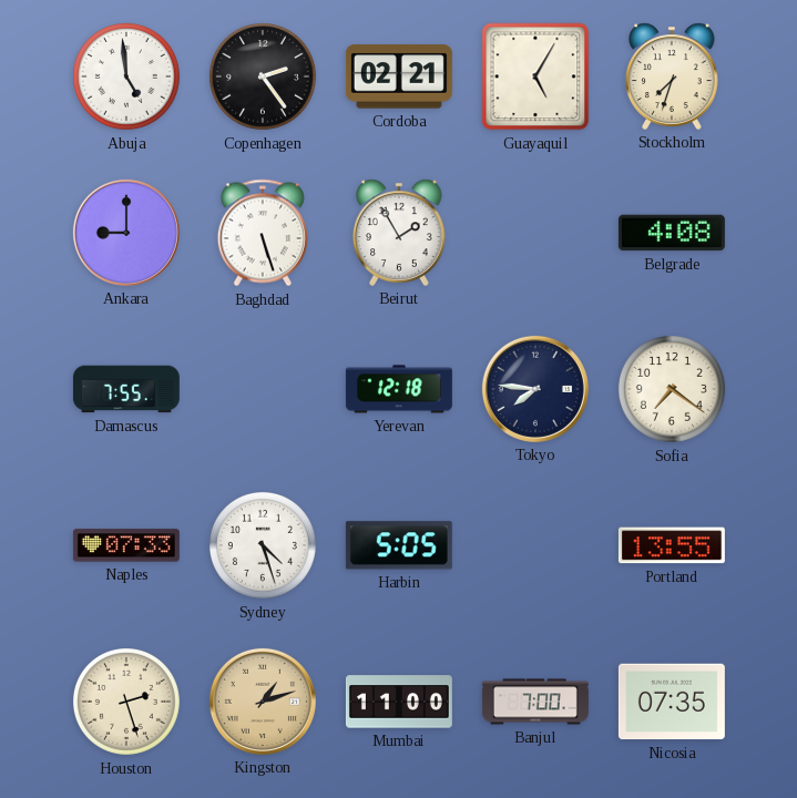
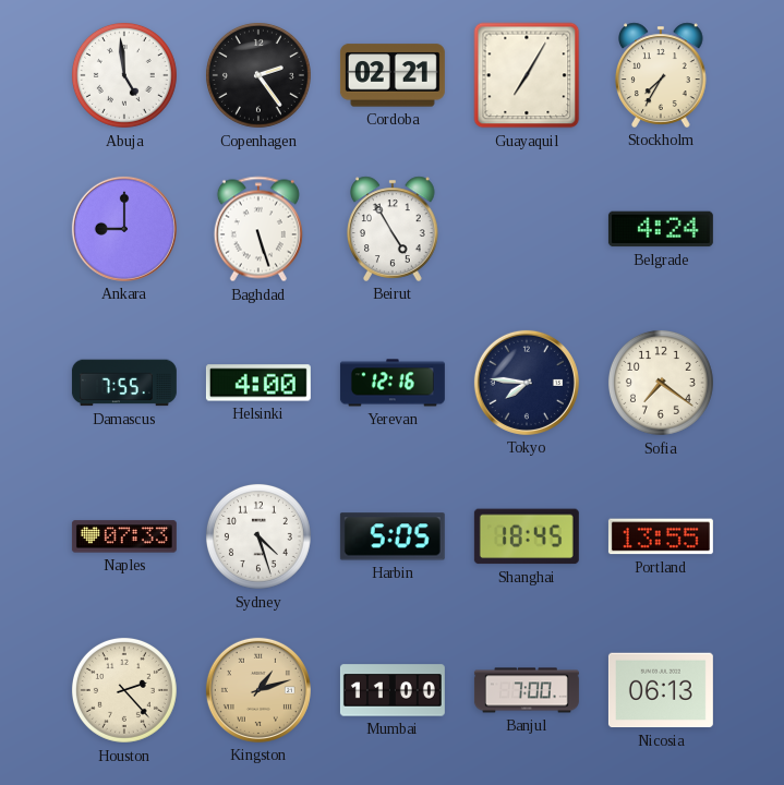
Guayaquil: 5:05 -> 7:05
Stockholm: 7:33 -> 7:35
Beirut: 1:55 -> 4:55
Belgrade: 4:08 -> 4:24
Helsinki: none -> 4:00
Yerevan: 12:18 -> 12:16
Shanghai: none -> 18:45
Houston: 2:27 -> 2:23
Nicosia: 07:35 -> 06:13
